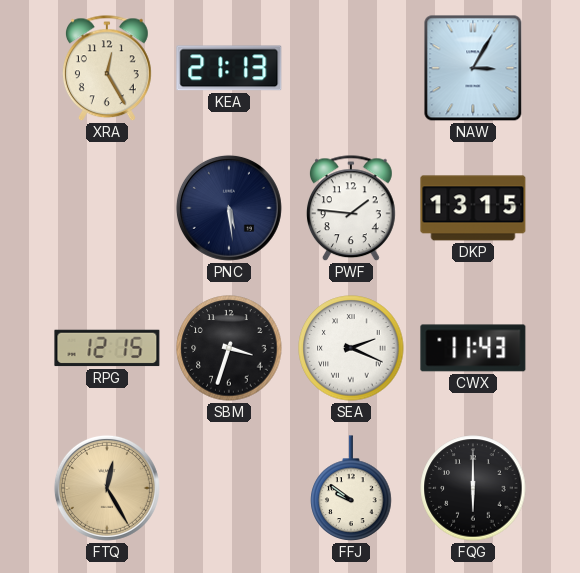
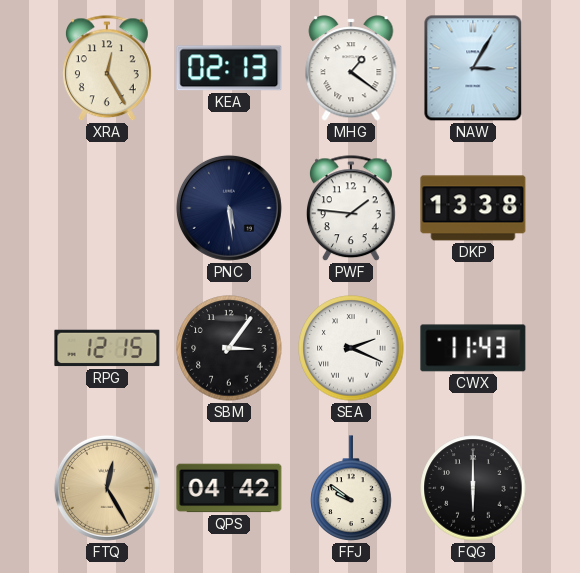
KEA: 21:13 -> 02:13
MHG: none -> 1:21
DKP: 13:15 -> 13:38
SBM: 3:33 -> 3:06
QPS: none -> 04:42
